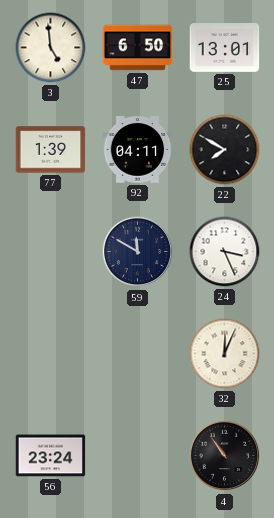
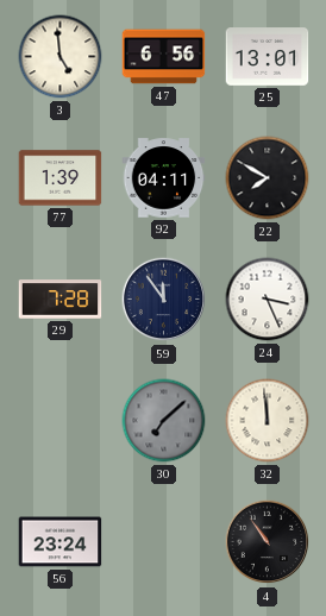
47: 6:50 -> 6:56
29: none -> 7:28
59: 11:50 -> 11:54
30: none -> 7:08
32: 12:04 -> 11:59
